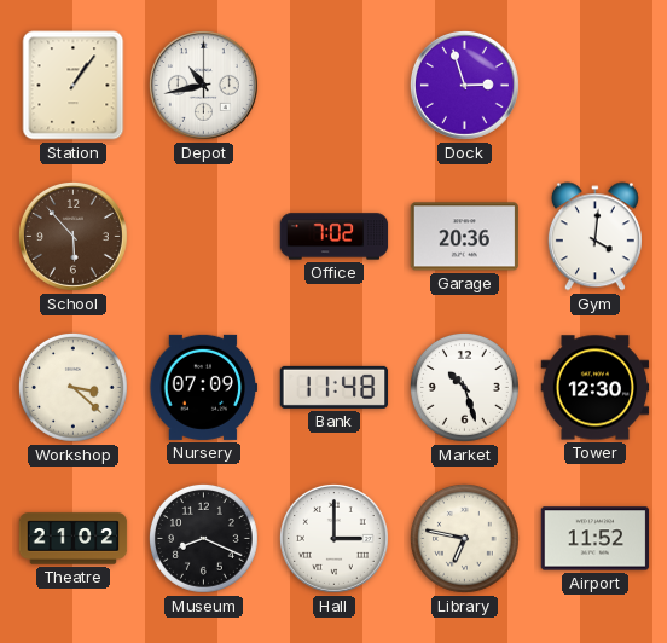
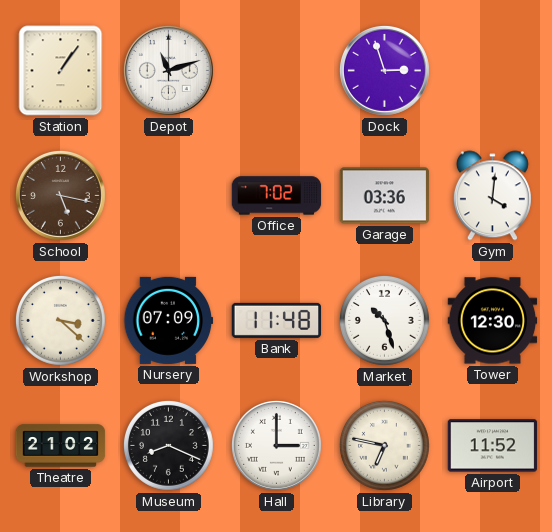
Depot: 10:43 -> 11:12
School: 5:53 -> 5:17
Garage: 20:36 -> 03:36
